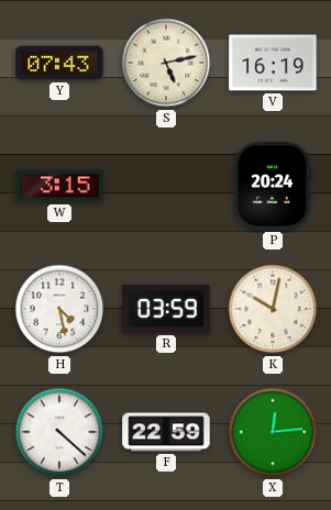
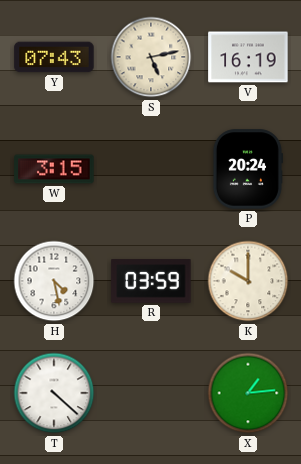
K: 10:02 -> 10:00
F: 22:59 -> none
X: 12:14 -> 1:14
